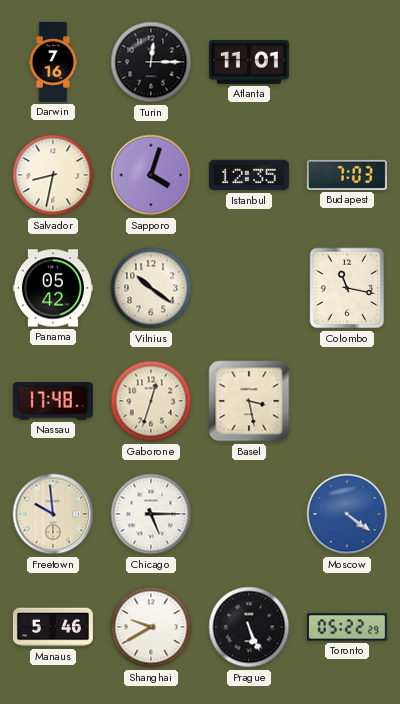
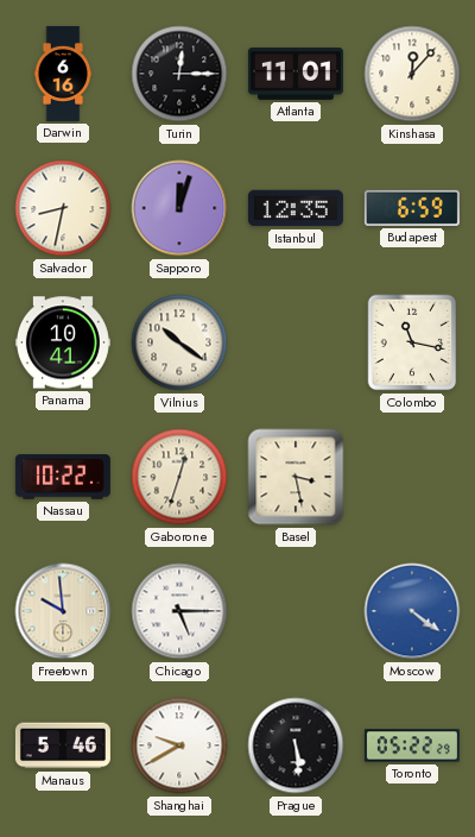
Darwin: 7:16 -> 6:16
Kinshasa: none -> 12:07
Sapporo: 4:03 -> 12:03
Budapest: 7:03 -> 6:59
Panama: 05:42 -> 10:41
Nassau: 17:48 -> 10:22
Prague: 5:26 -> 5:29
